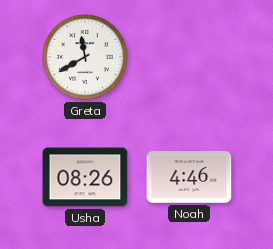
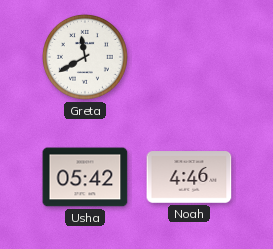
Usha: 08:26 -> 05:42
